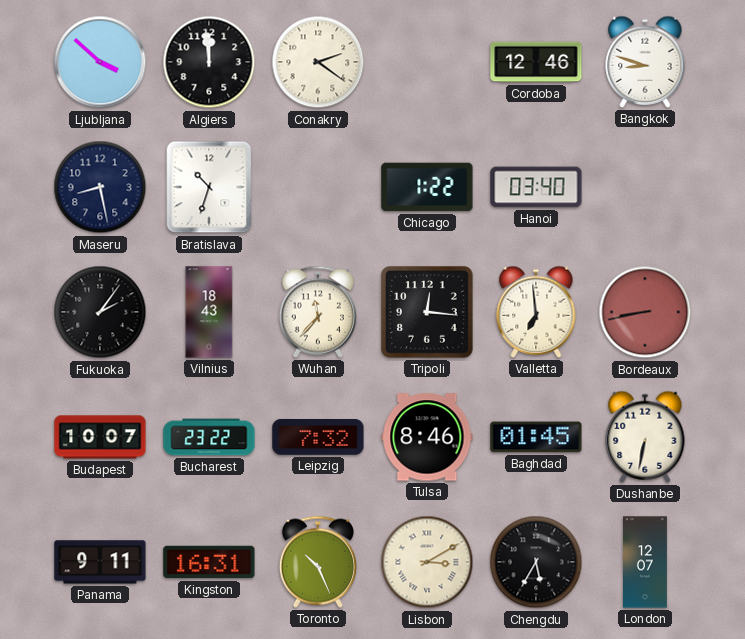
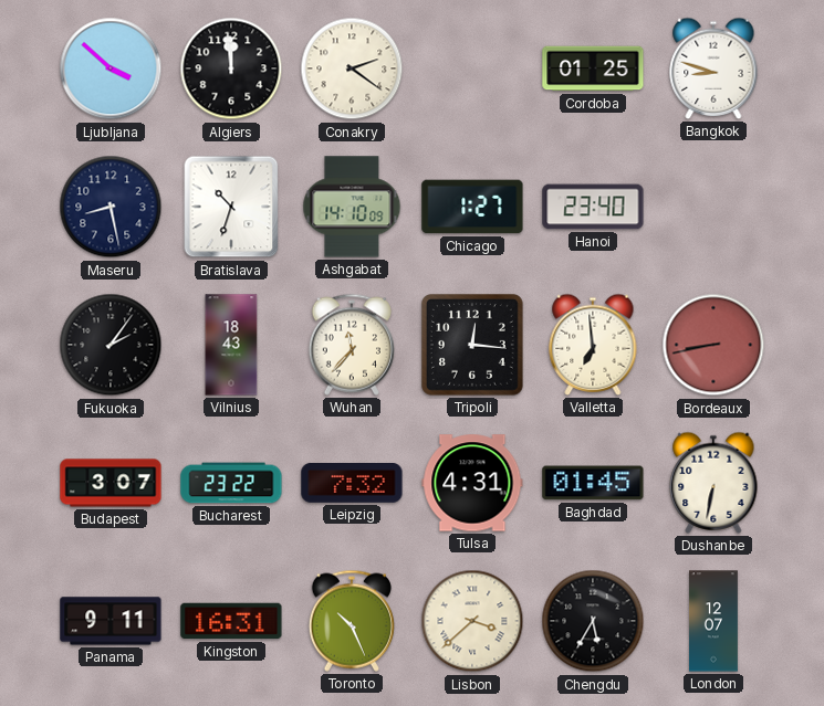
Cordoba: 12:46 -> 01:25
Ashgabat: none -> 14:10
Chicago: 1:22 -> 1:27
Hanoi: 03:40 -> 23:40
Budapest: 10:07 -> 3:07
Tulsa: 8:46 -> 4:31
Lisbon: 3:10 -> 3:38
